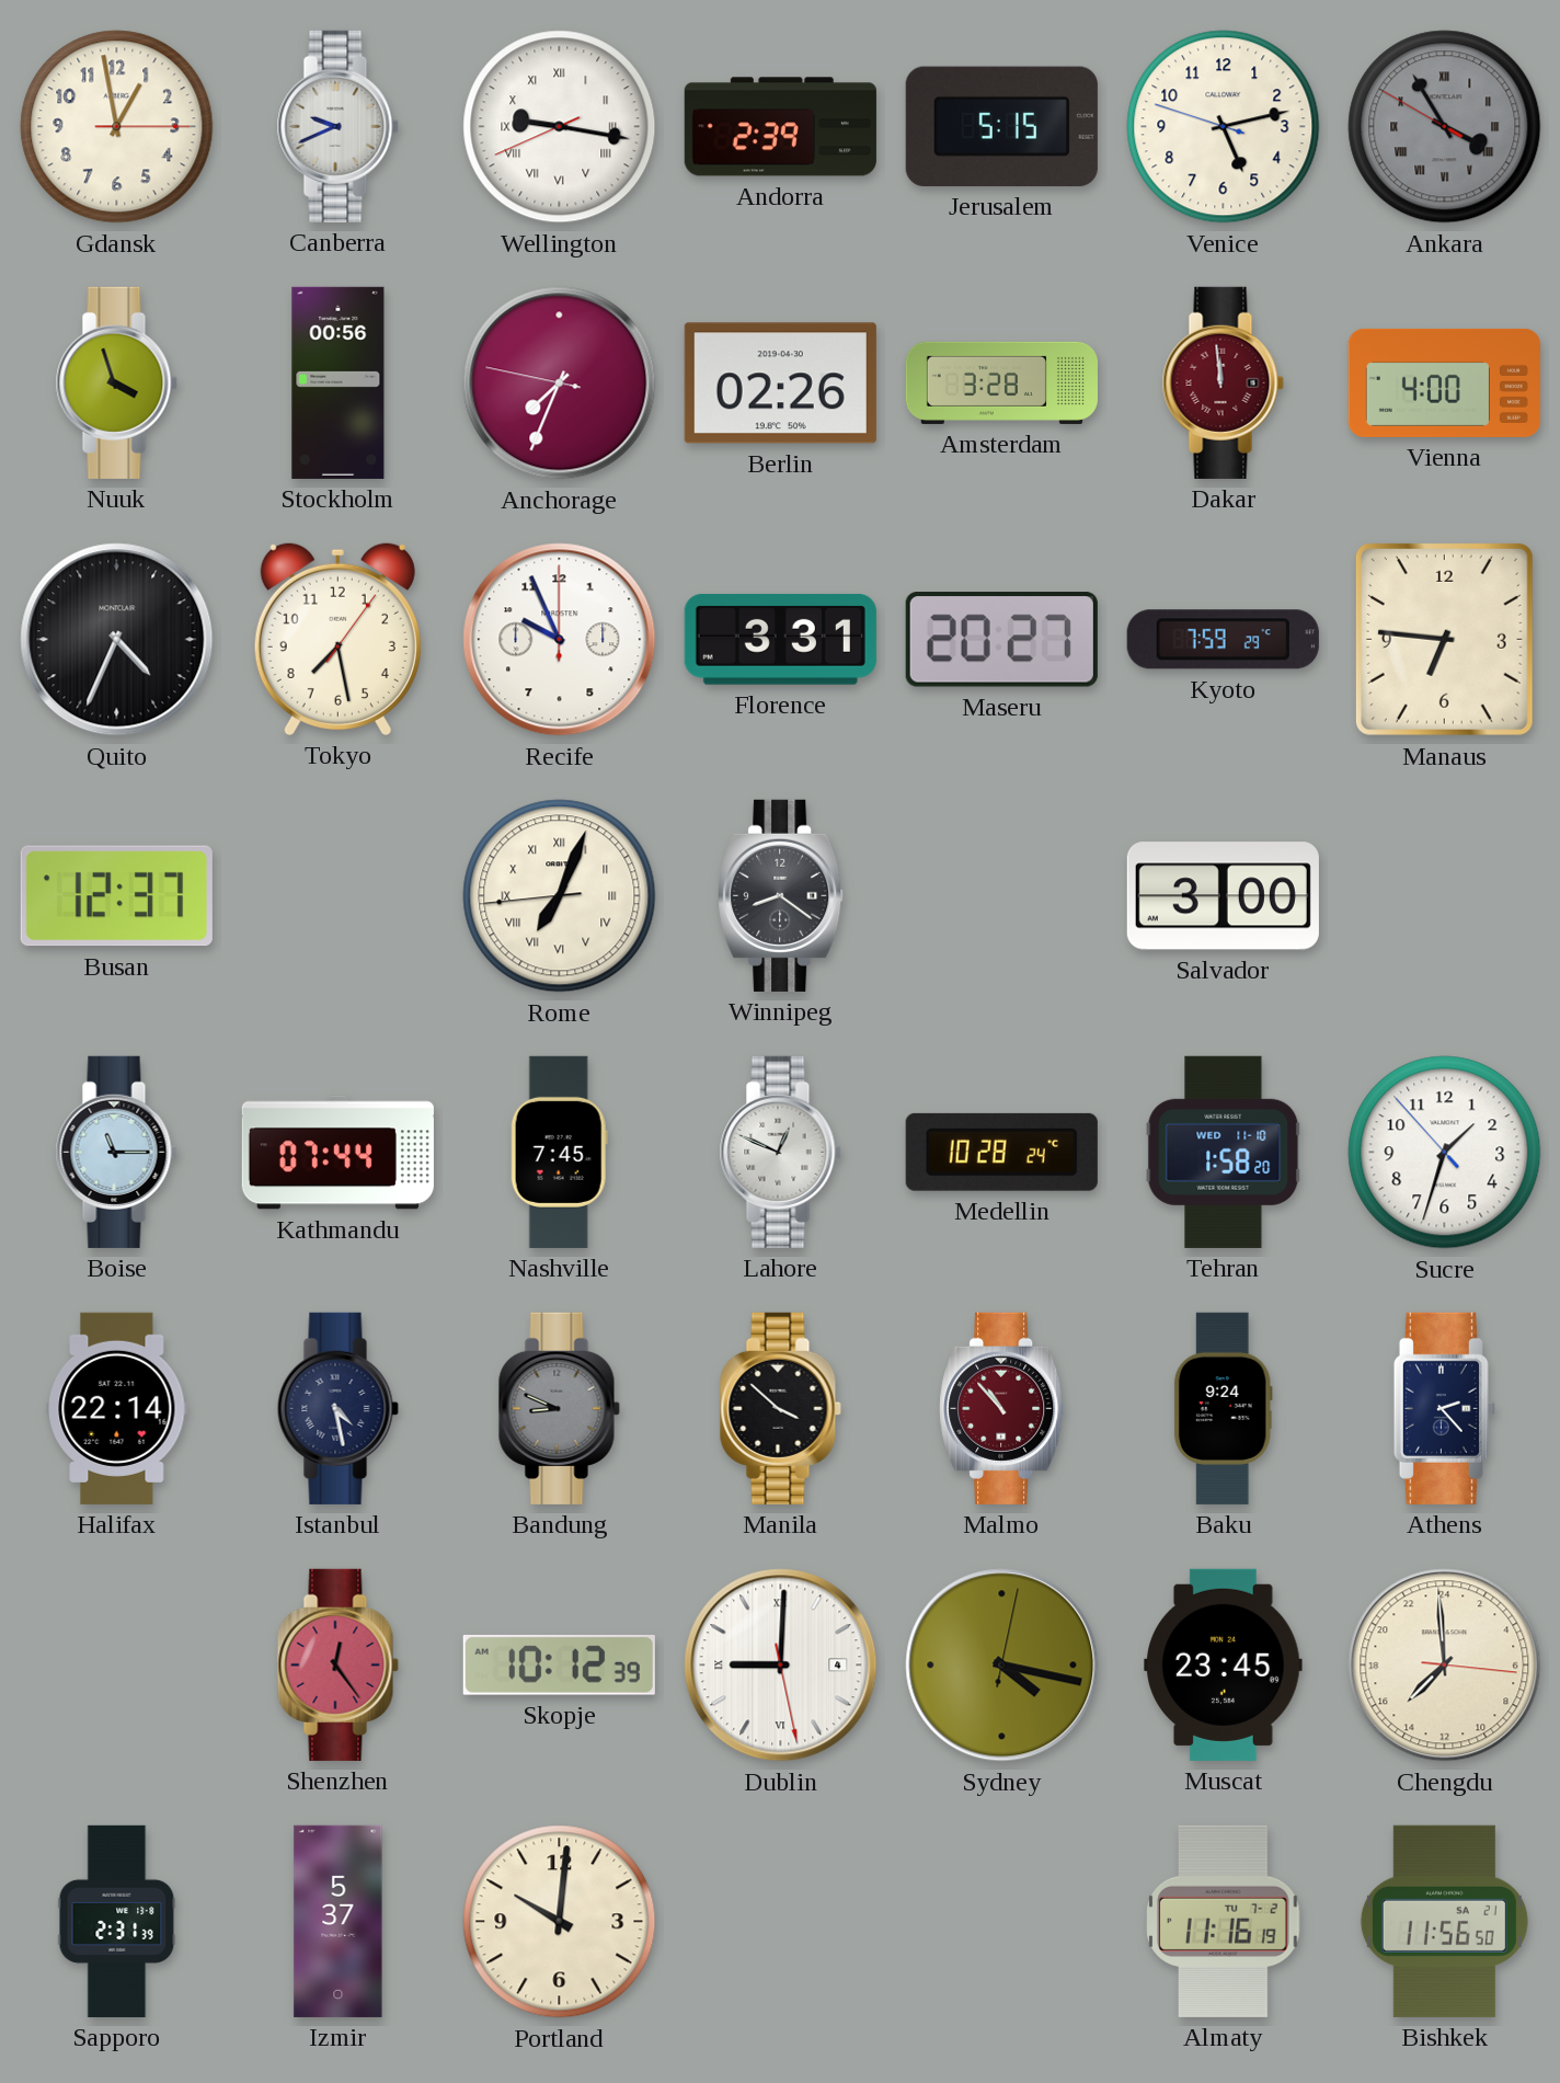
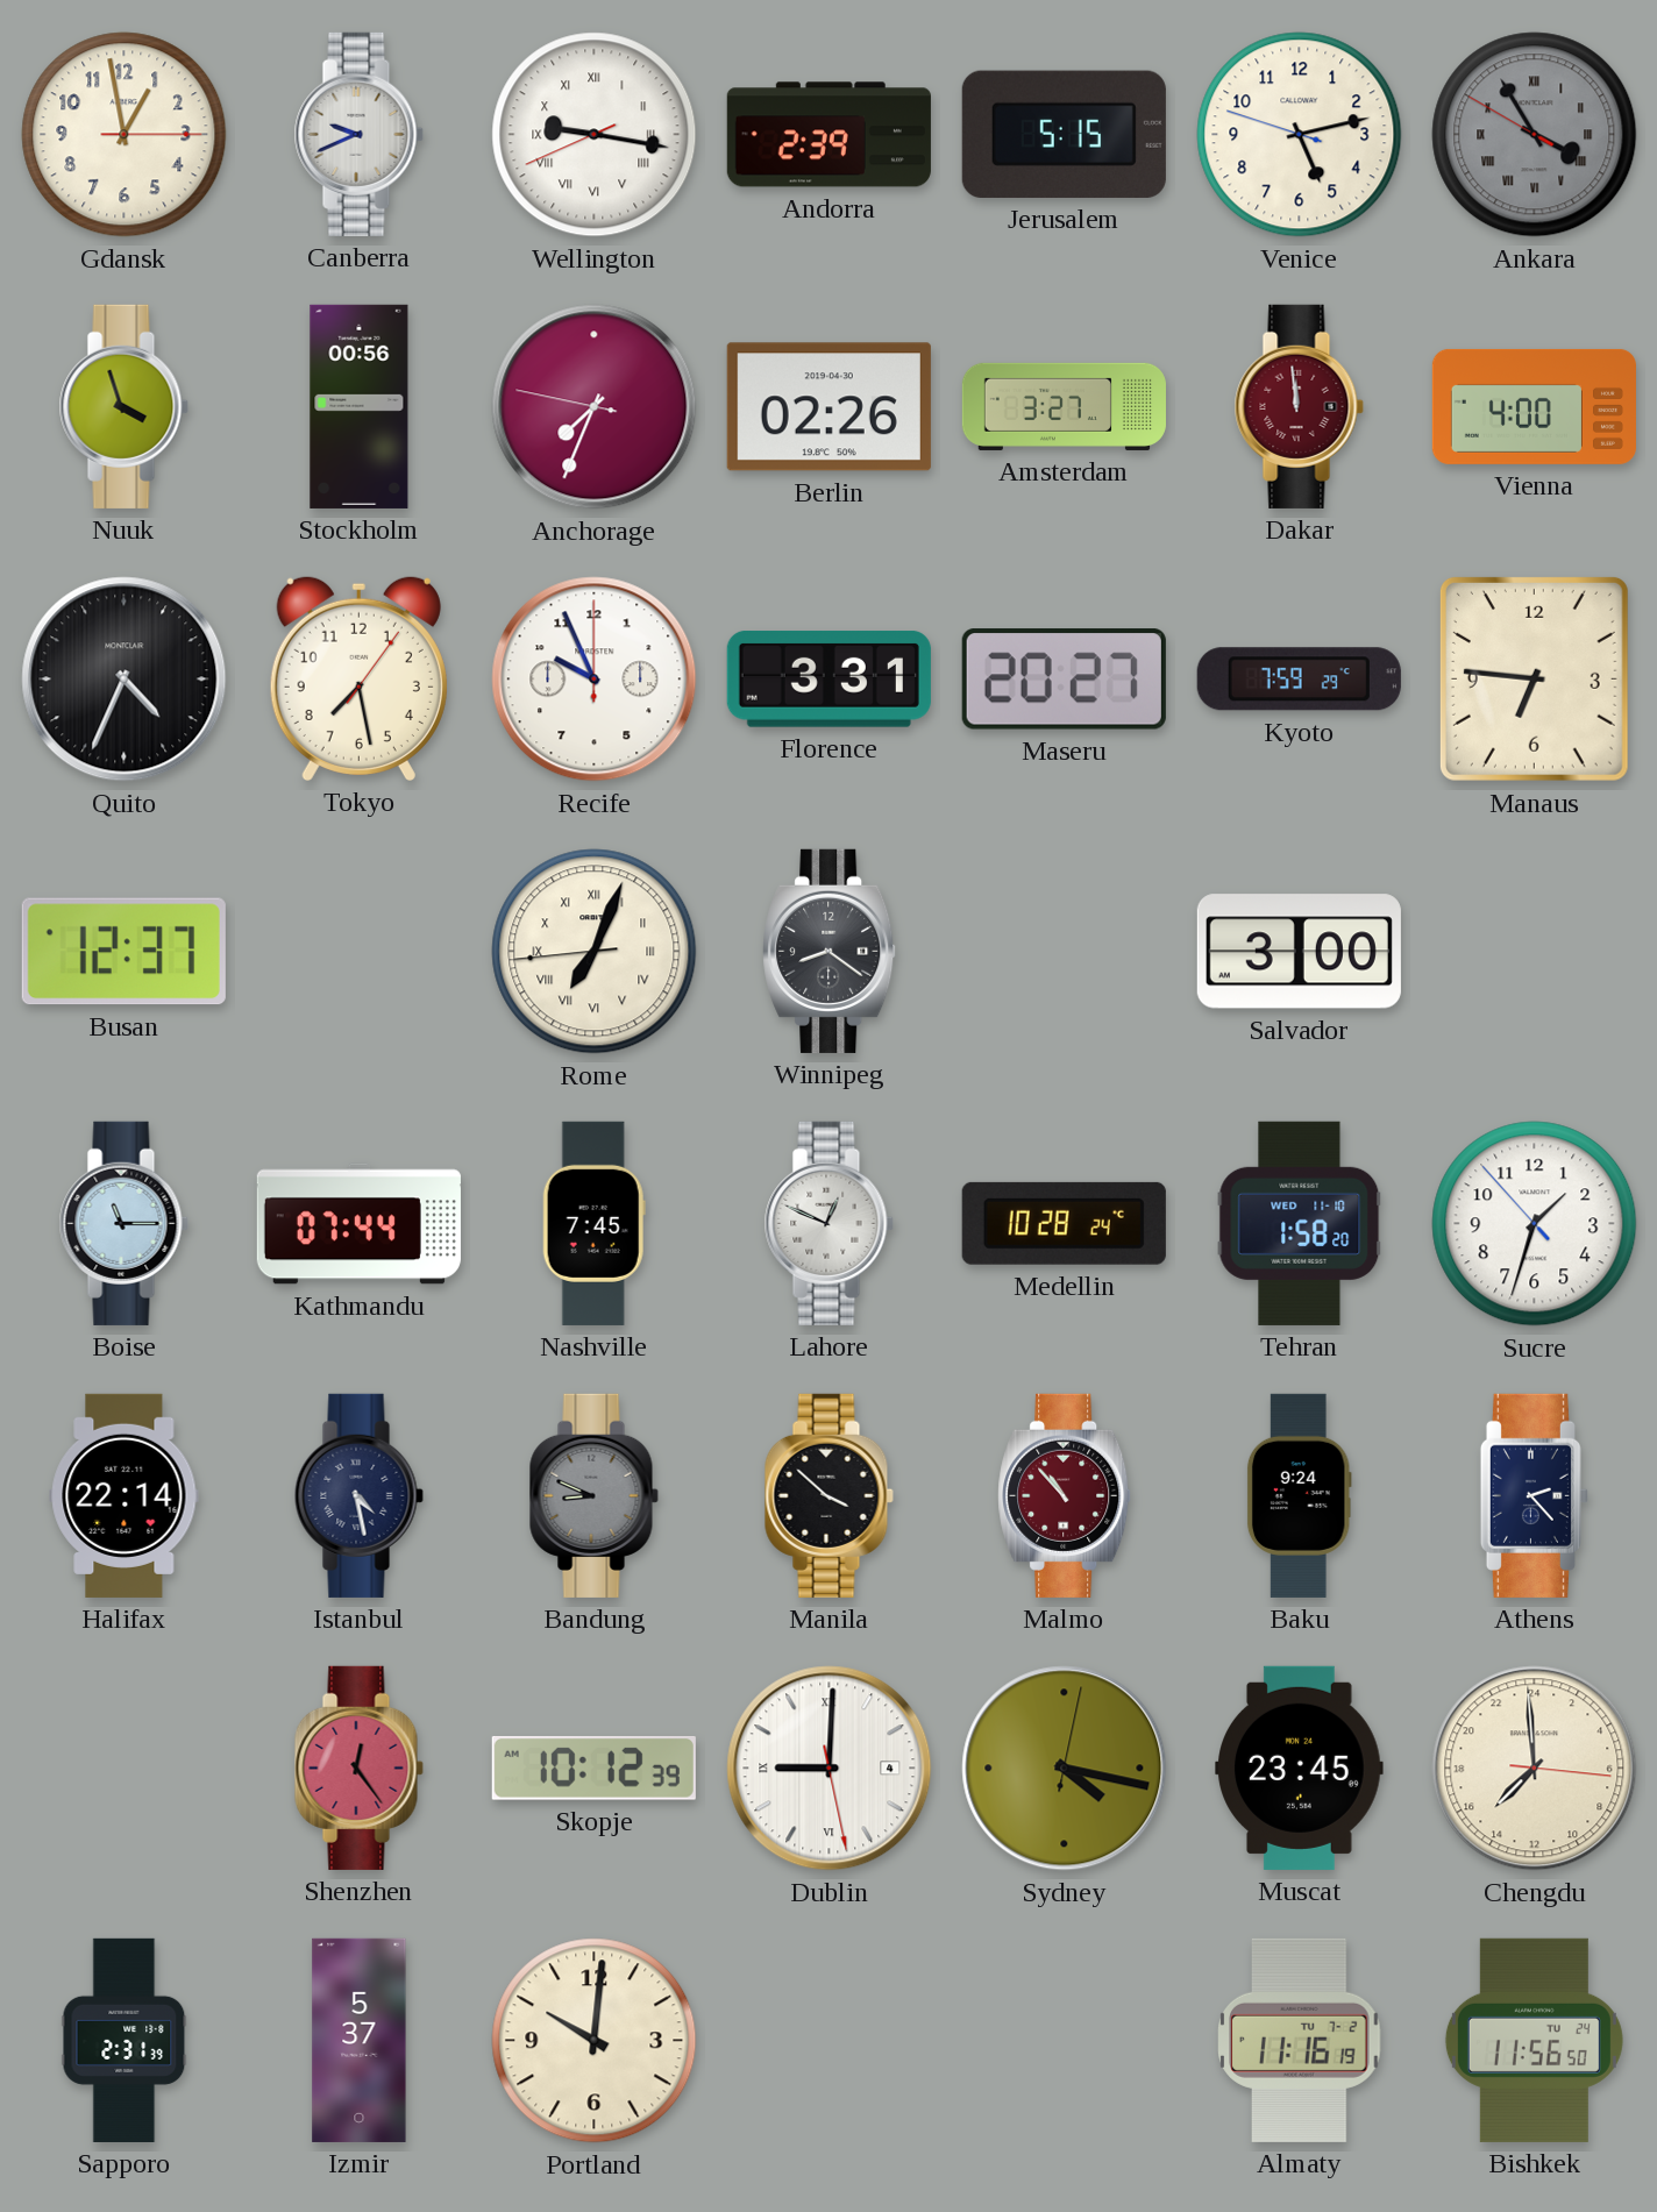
Amsterdam: 3:28 -> 3:27
Bishkek date: SA 21 -> TU 24
